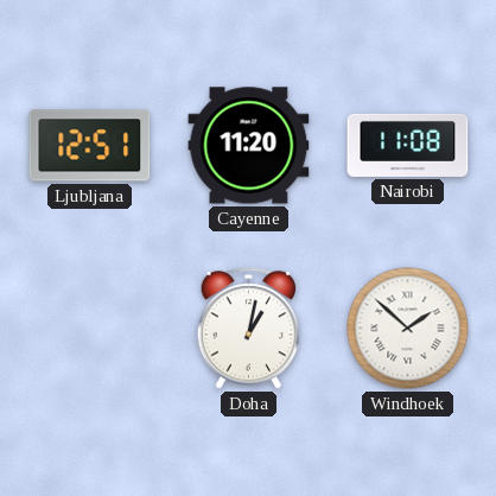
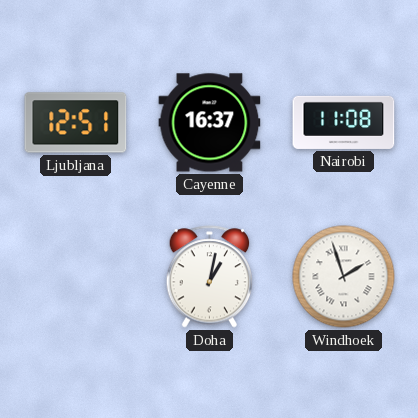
Cayenne: 11:20 -> 16:37
Windhoek: 1:52 -> 1:57
